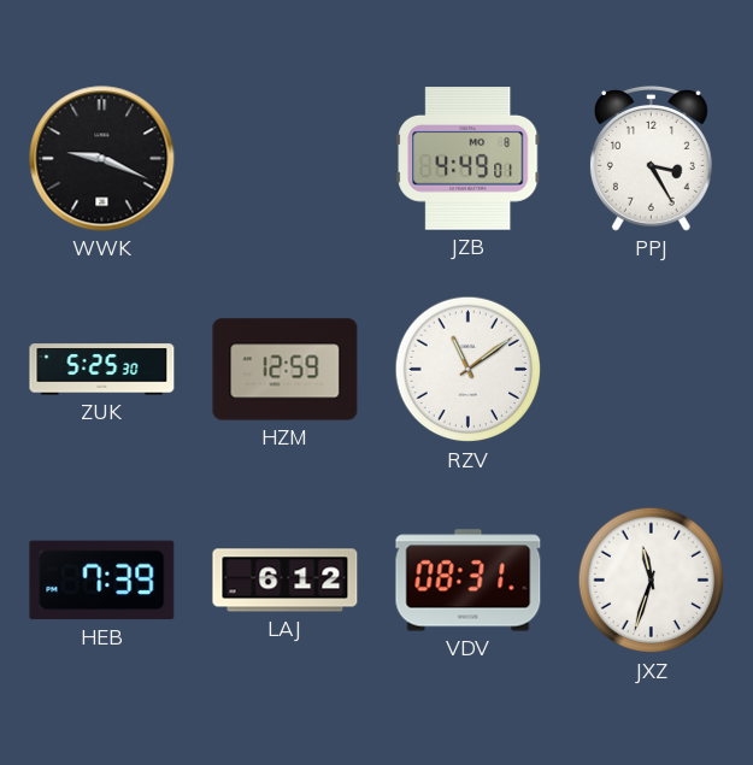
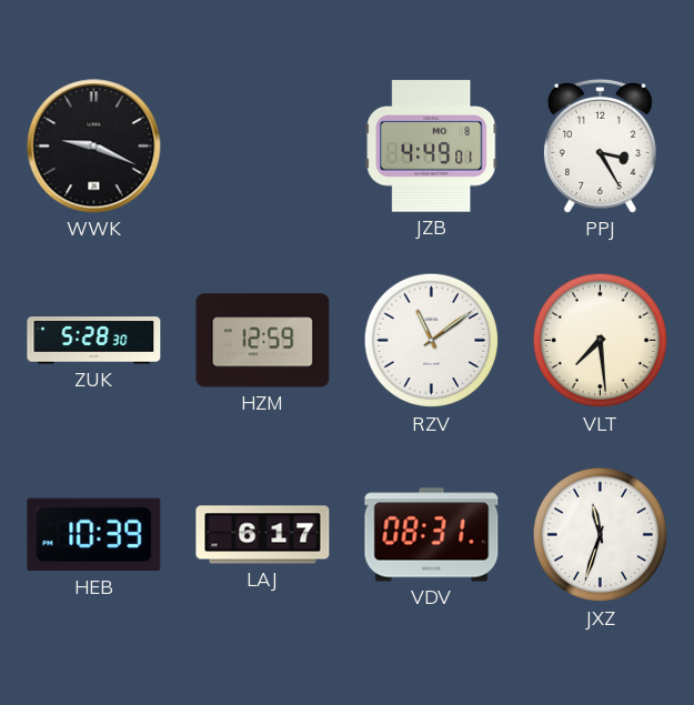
ZUK: 5:25 -> 5:28
VLT: none -> 7:29
HEB: 7:39 -> 10:39
LAJ: 6:12 -> 6:17
